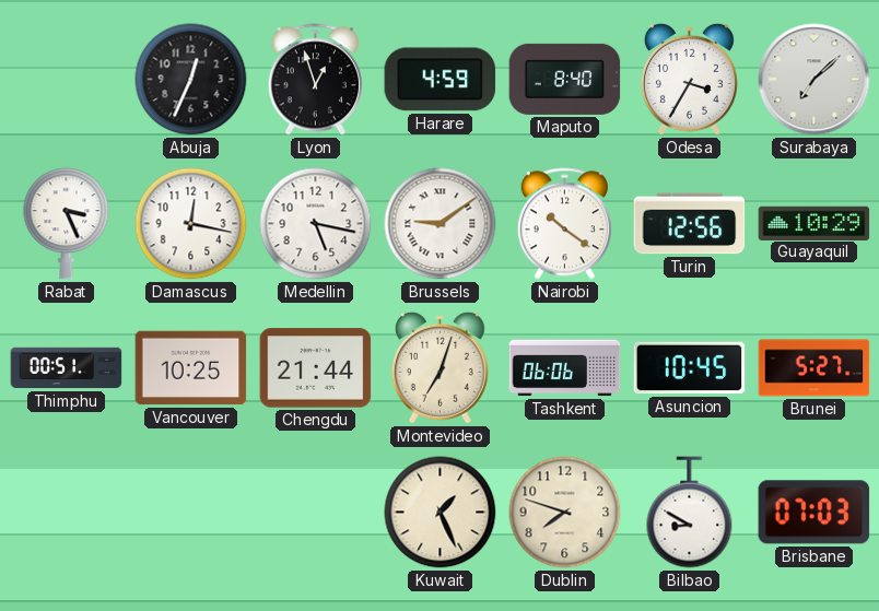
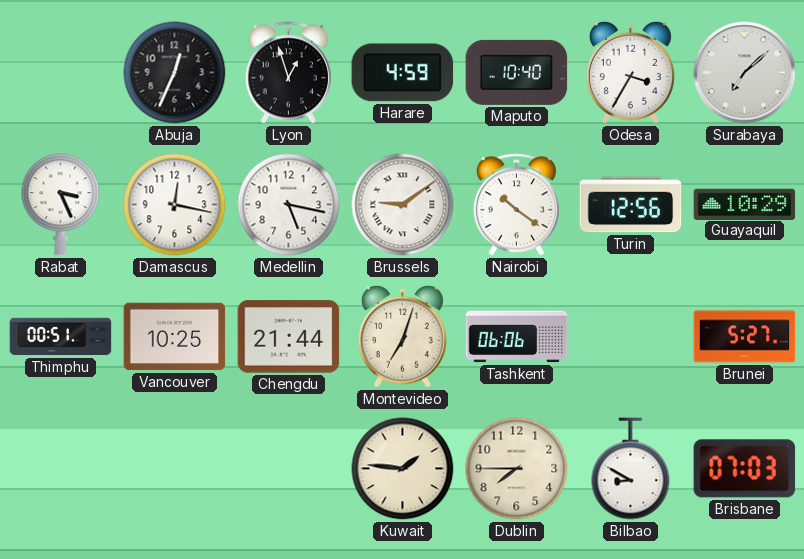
Maputo: 8:40 -> 10:40
Asuncion: 10:45 -> none
Kuwait: 1:26 -> 1:46
Dublin: 7:48 -> 7:45
